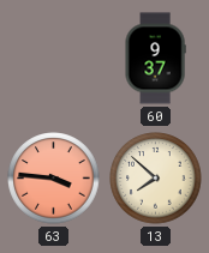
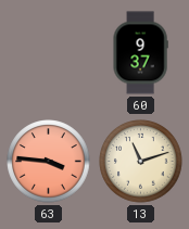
13: 7:52 -> 11:12
